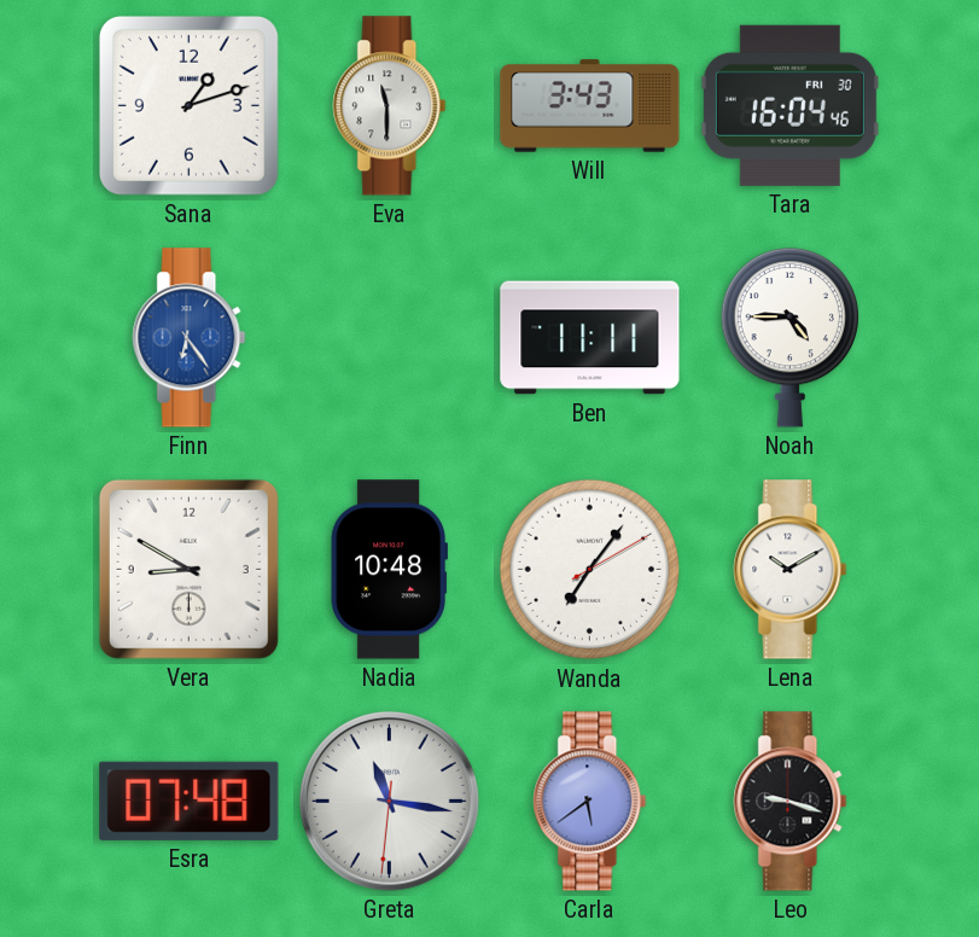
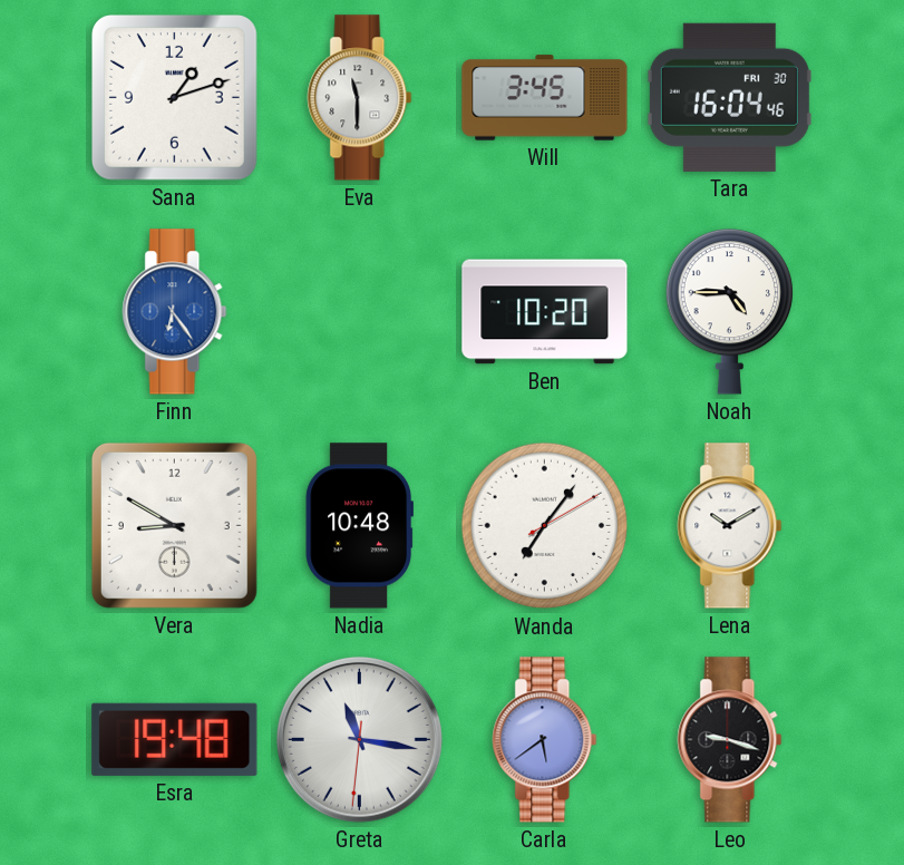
Will: 3:43 -> 3:45
Ben: 11:11 -> 10:20
Esra: 07:48 -> 19:48
